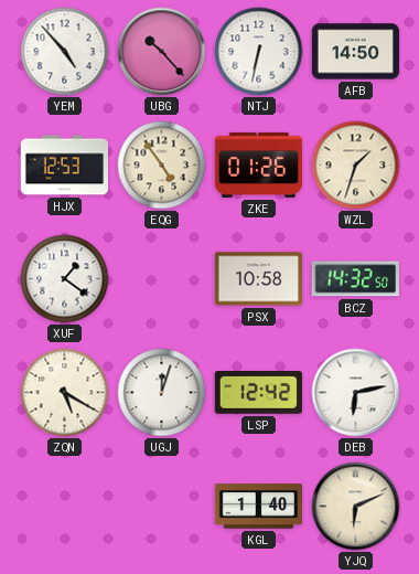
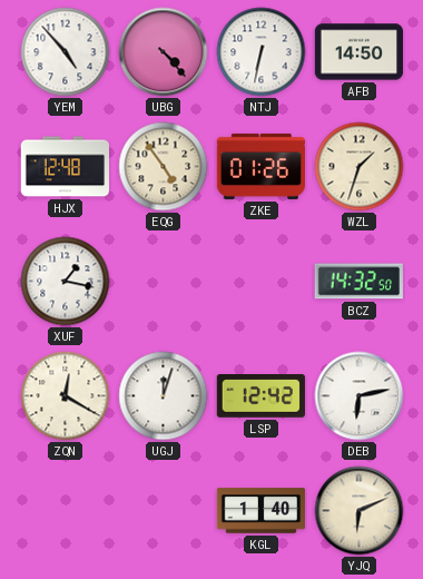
UBG: 10:23 -> 4:23
HJX: 12:53 -> 12:48
XUF: 1:21 -> 1:17
PSX: 10:58 -> none
ZQN: 5:20 -> 12:20
